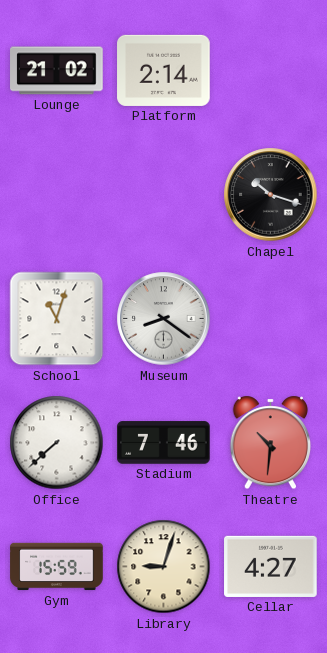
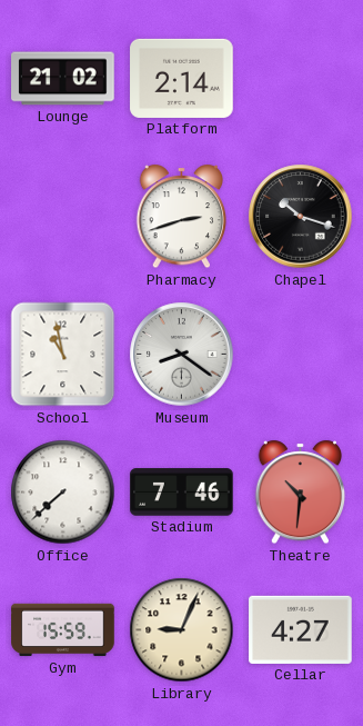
Pharmacy: none -> 2:42
School: 11:03 -> 10:58
Library: 9:03 -> 9:04
